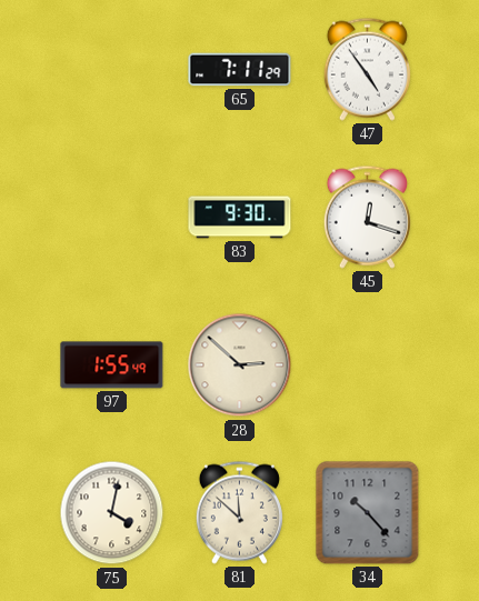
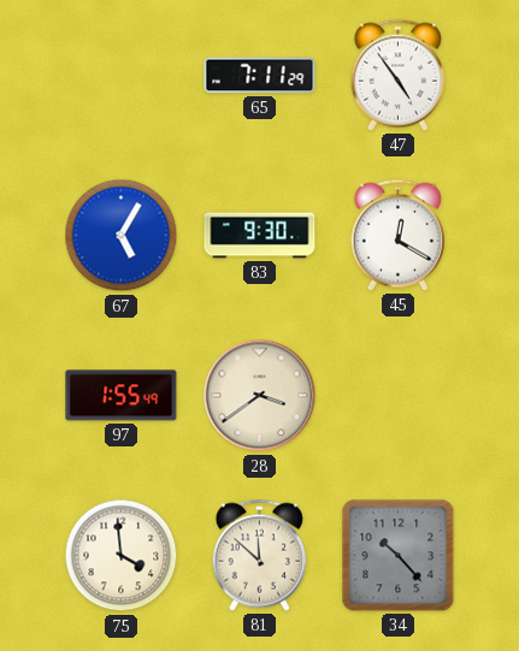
67: none -> 5:05
45: 12:18 -> 12:20
28: 2:52 -> 3:39
75: 4:02 -> 3:59
